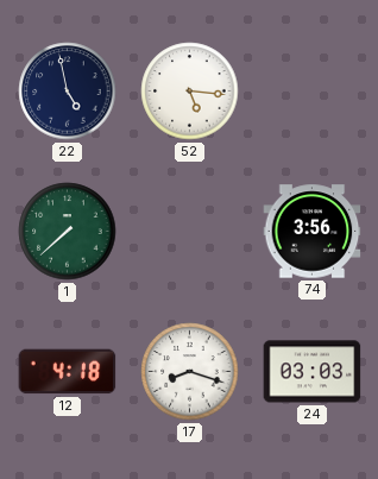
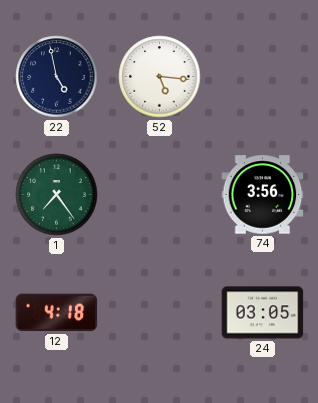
1: 7:38 -> 7:24
17: 8:18 -> none
24: 03:03 -> 03:05
